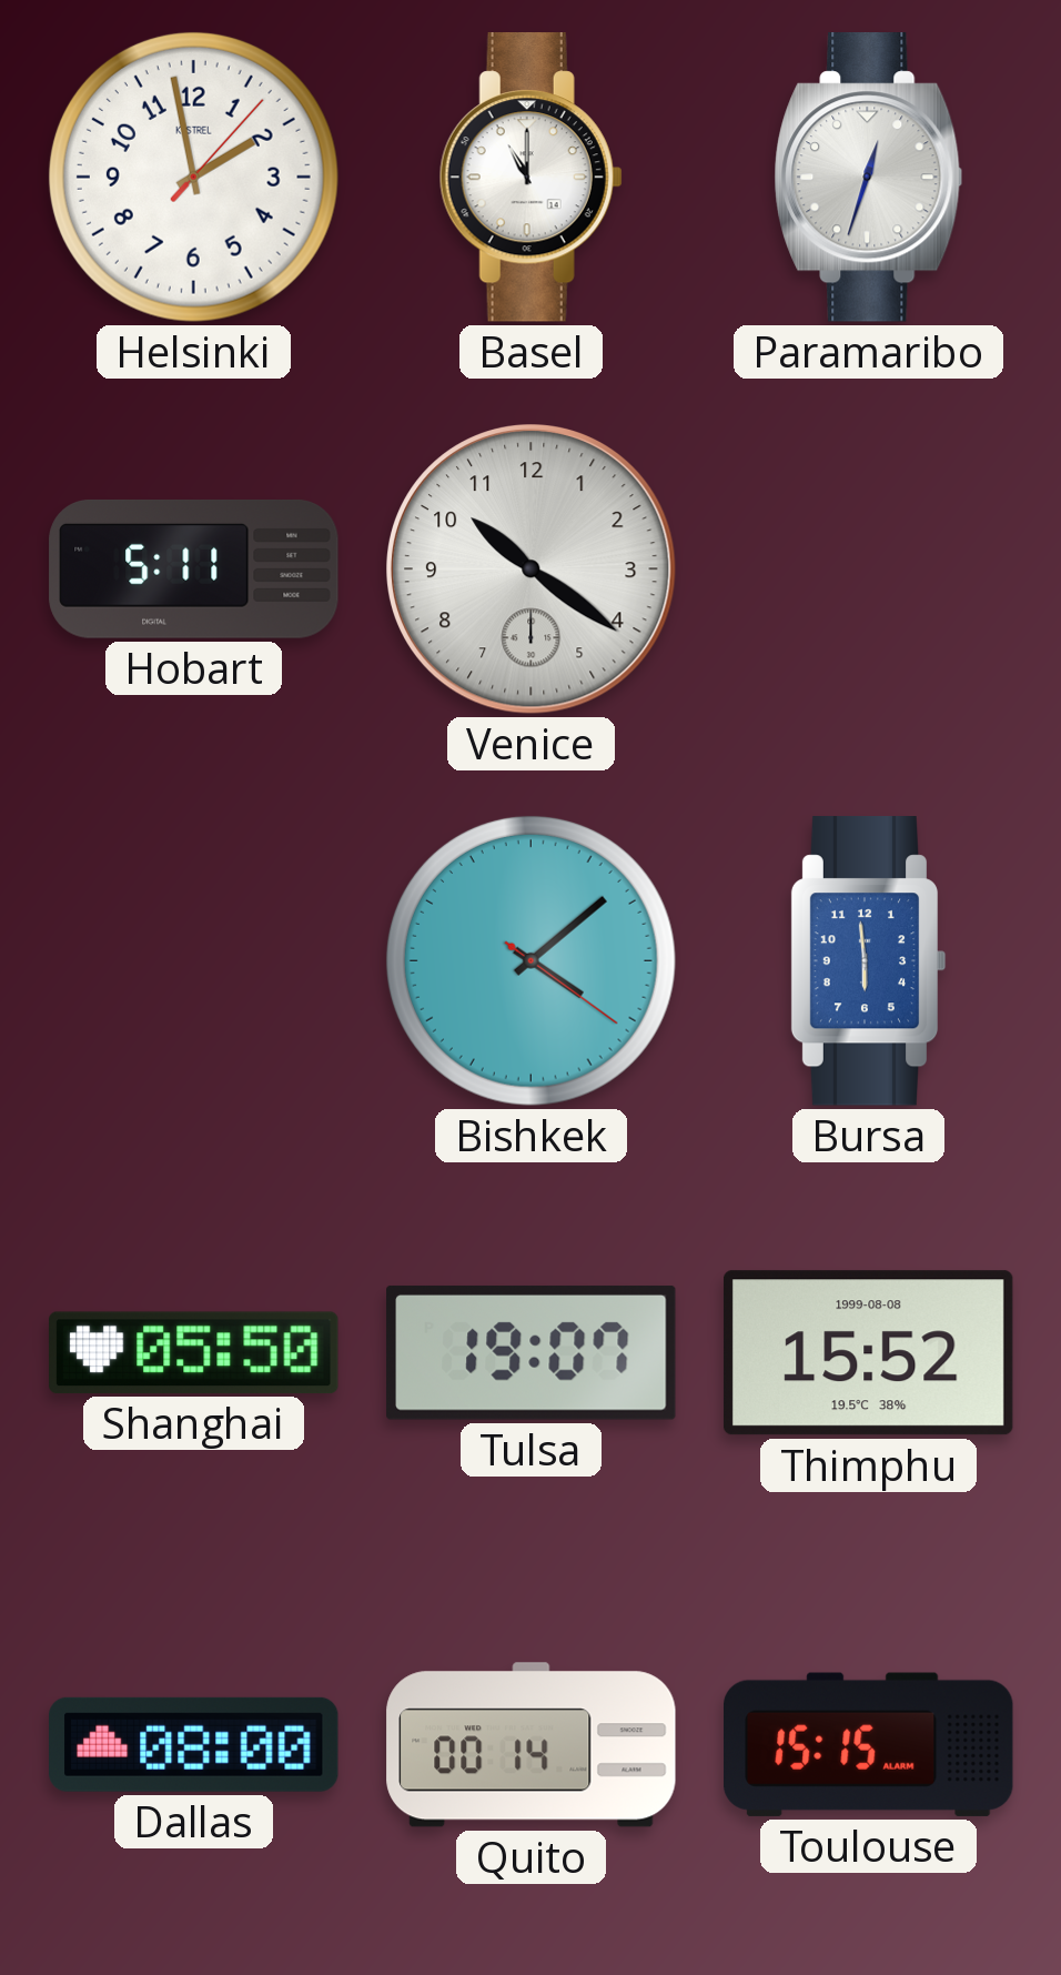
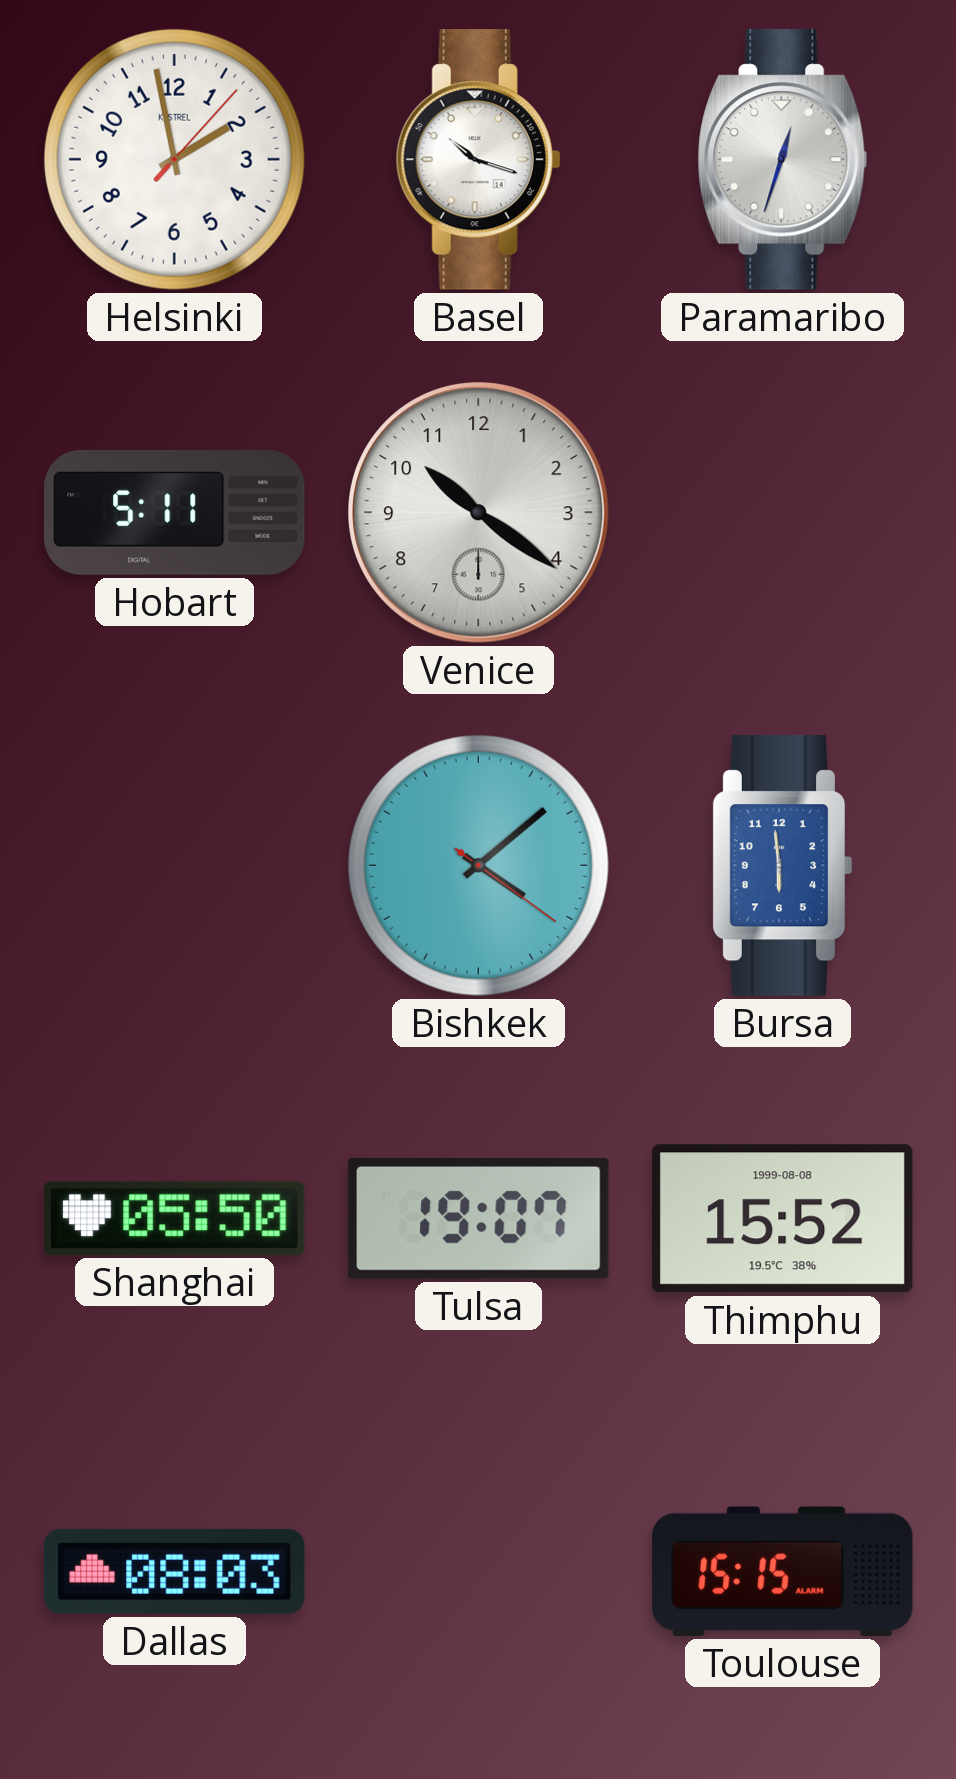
Basel: 11:00 -> 10:18
Dallas: 08:00 -> 08:03
Quito: 00:14 -> none
